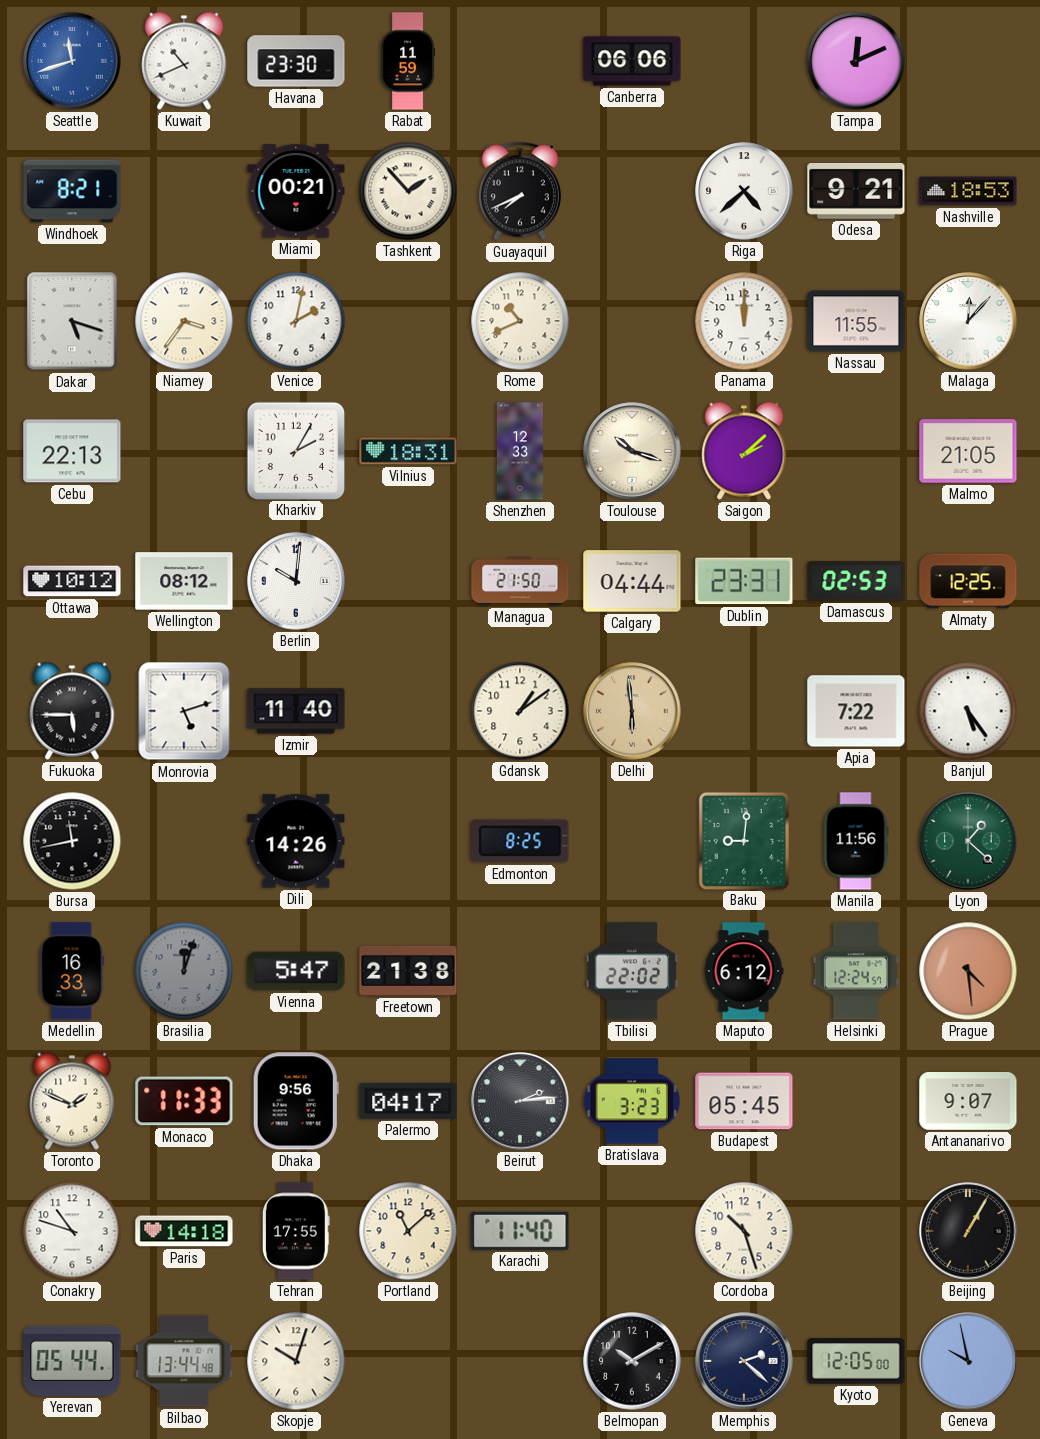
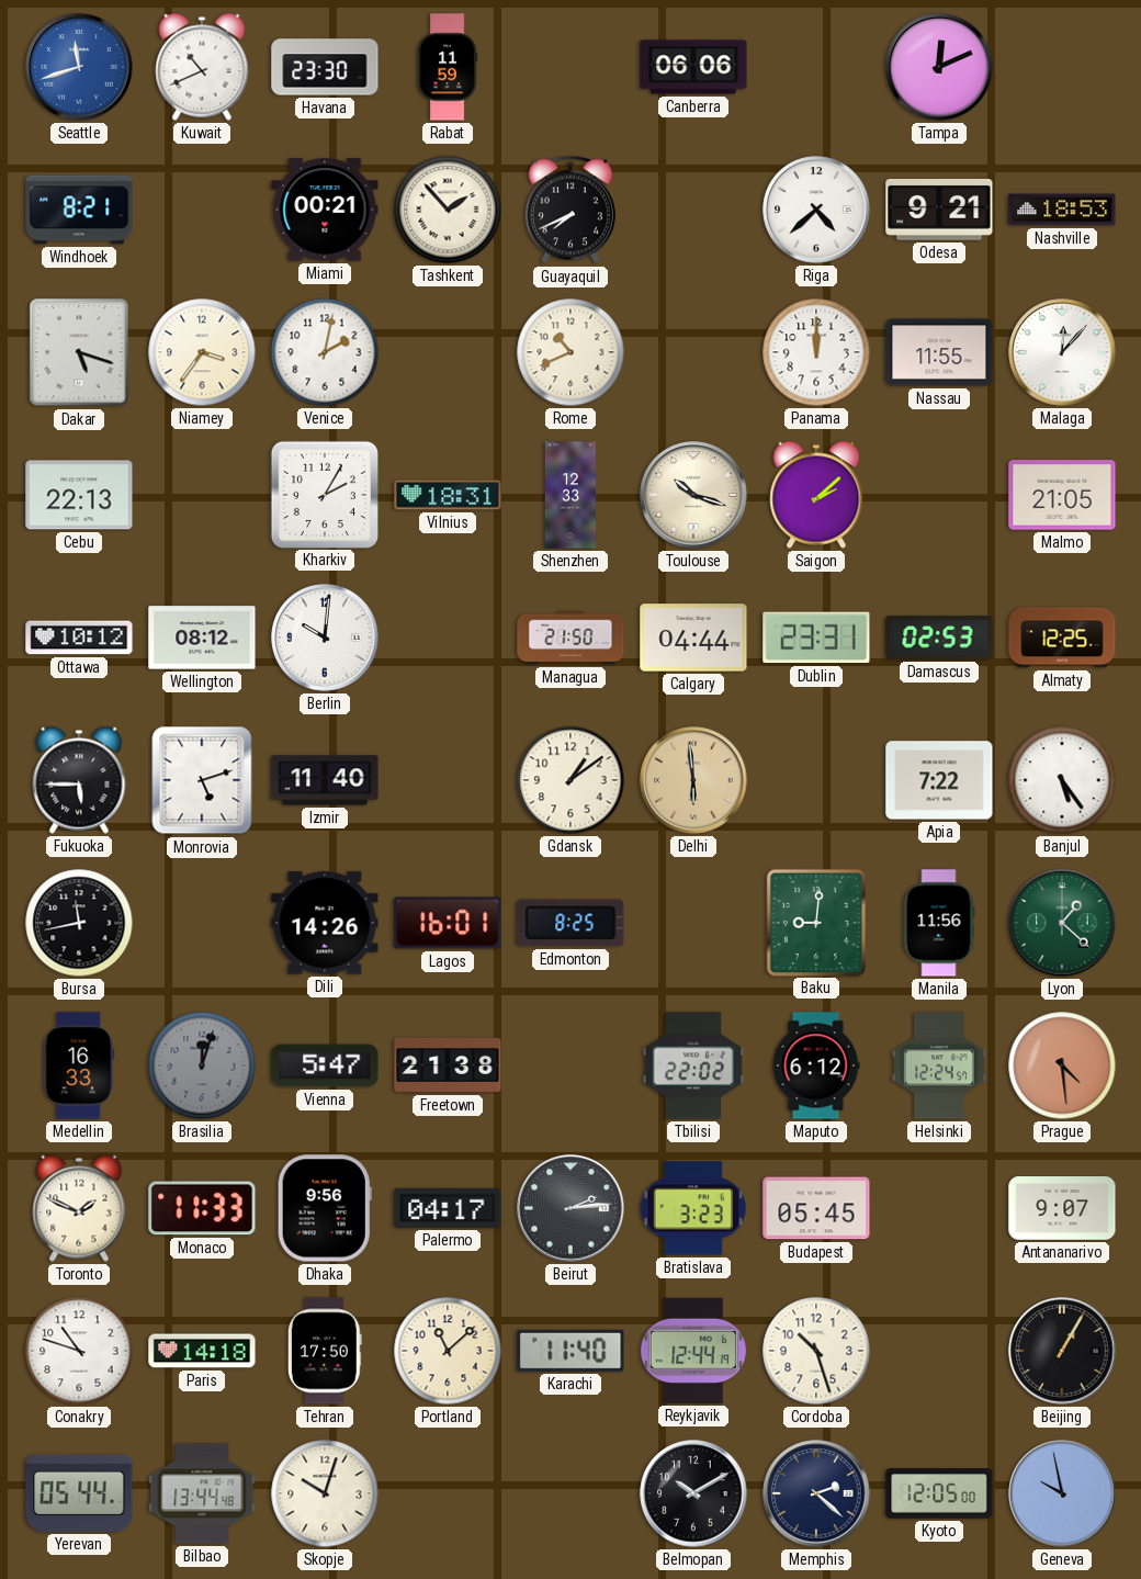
Lagos: none -> 16:01
Tehran: 17:55 -> 17:50
Reykjavik: none -> 12:44
